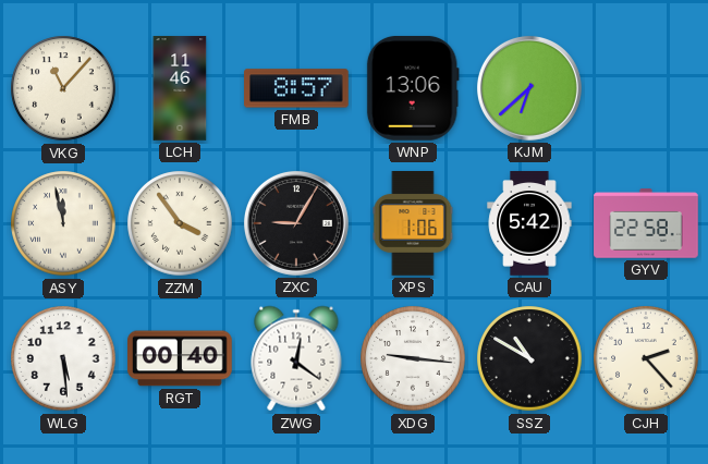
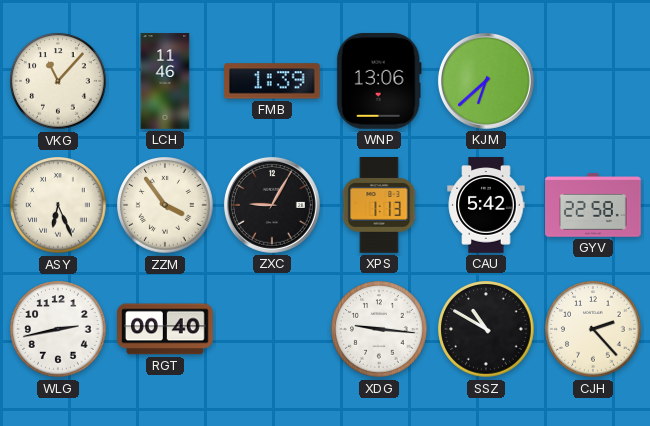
FMB: 8:57 -> 1:39
ASY: 11:58 -> 6:26
XPS: 1:06 -> 1:13
WLG: 5:29 -> 2:43
ZWG: 12:21 -> none
